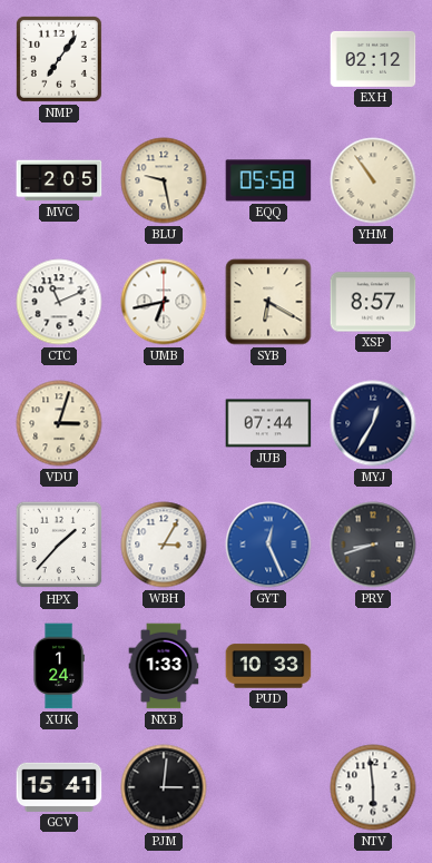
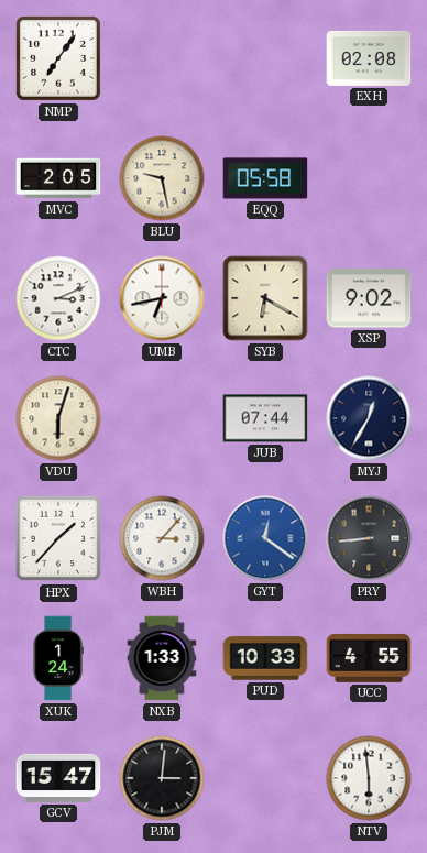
EXH: 02:12 -> 02:08
YHM: 10:54 -> none
CTC: 11:11 -> 3:11
XSP: 8:57 -> 9:02
VDU: 3:03 -> 6:03
WBH: 3:05 -> 3:07
GYT: 12:26 -> 12:21
PRY: 8:42 -> 8:44
UCC: none -> 4:55
GCV: 15:41 -> 15:47
